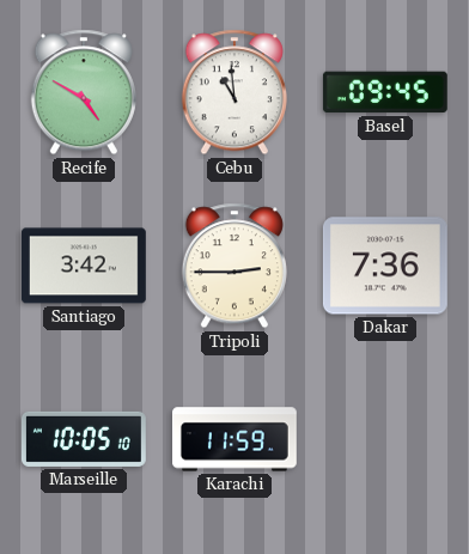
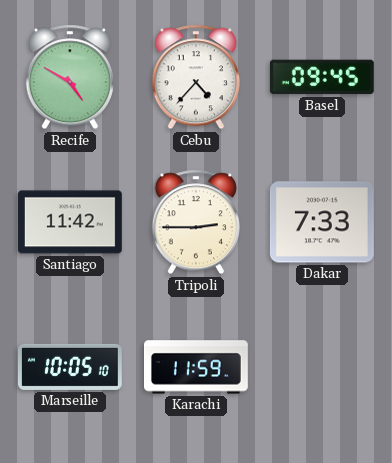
Cebu: 10:59 -> 4:37
Santiago: 3:42 -> 11:42
Dakar: 7:36 -> 7:33
